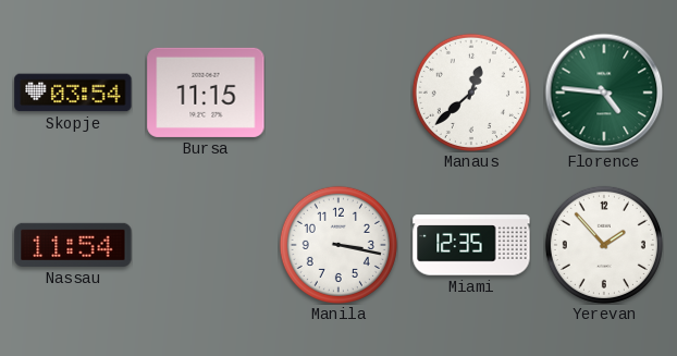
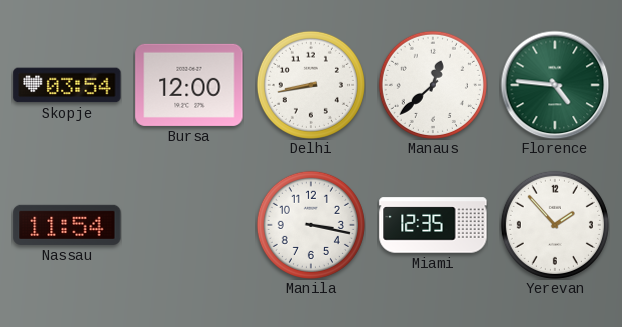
Bursa: 11:15 -> 12:00
Delhi: none -> 8:43
